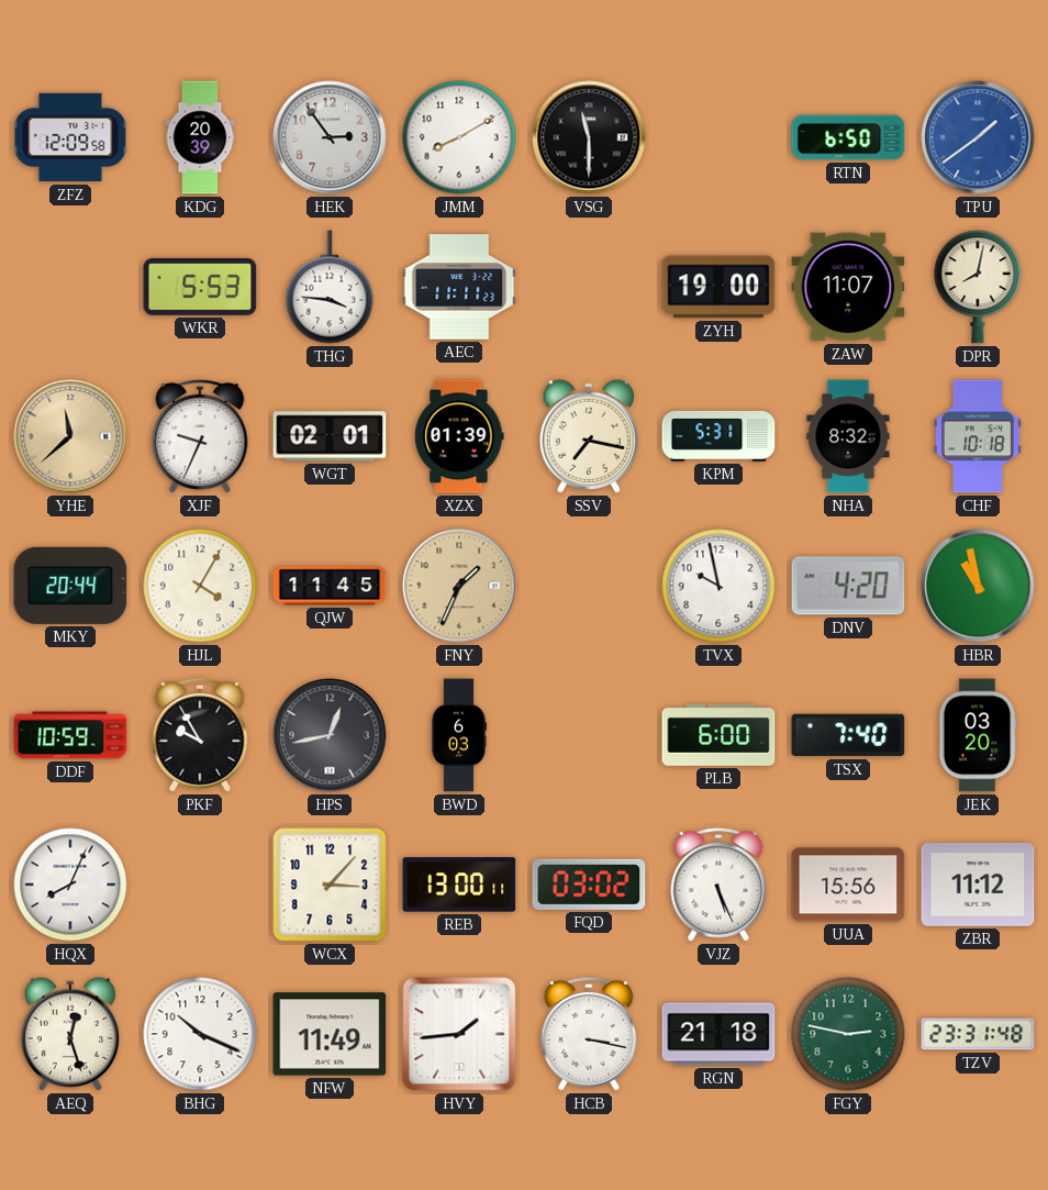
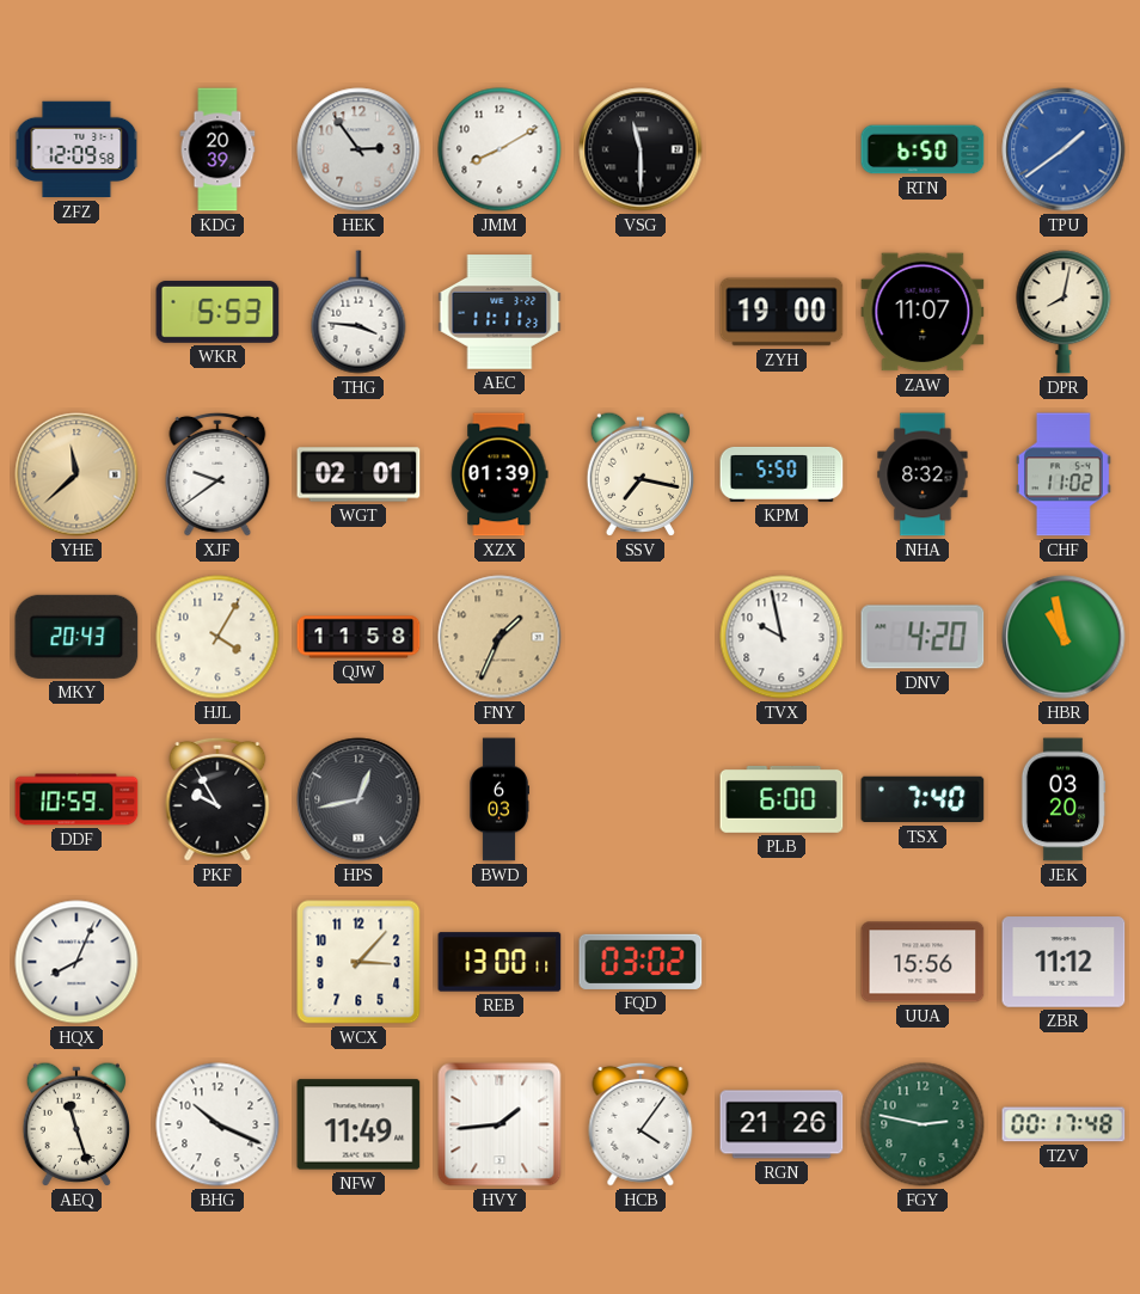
XJF: 9:34 -> 9:39
KPM: 5:31 -> 5:50
CHF: 10:18 -> 11:02
MKY: 20:44 -> 20:43
QJW: 11:45 -> 11:58
VJZ: 5:26 -> none
AEQ: 12:27 -> 11:27
HCB: 3:17 -> 4:06
RGN: 21:18 -> 21:26
TZV: 23:31 -> 00:17
